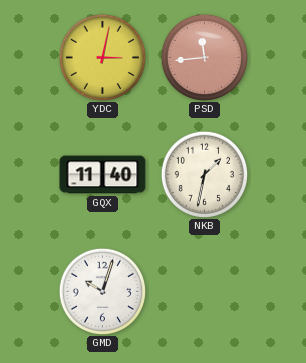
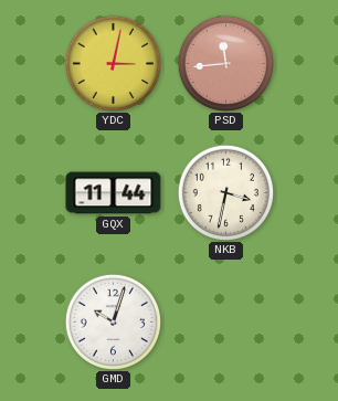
GQX: 11:40 -> 11:44
NKB: 1:32 -> 3:32
